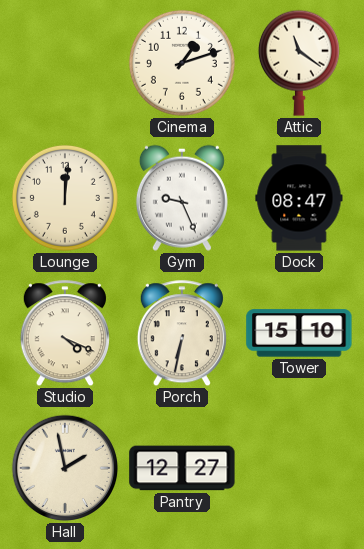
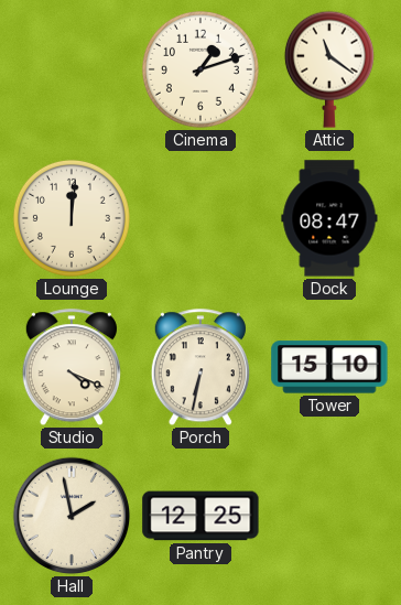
Gym: 9:26 -> none
Pantry: 12:27 -> 12:25
